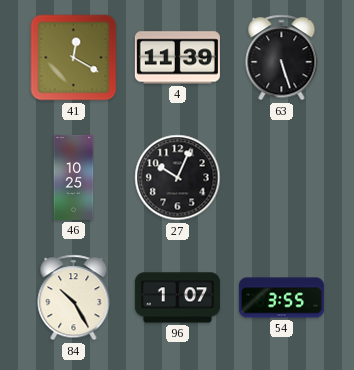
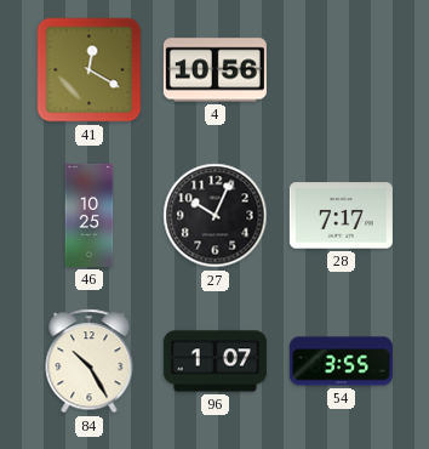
4: 11:39 -> 10:56
63: 5:27 -> none
28: none -> 7:17
